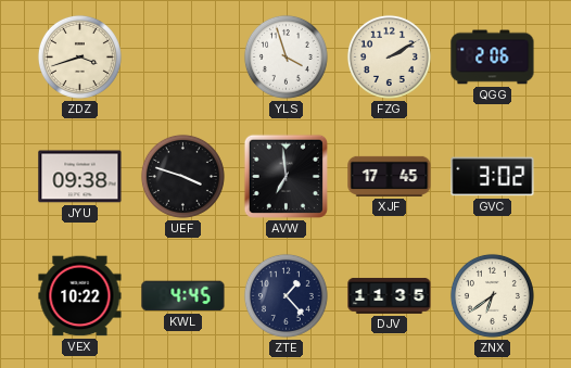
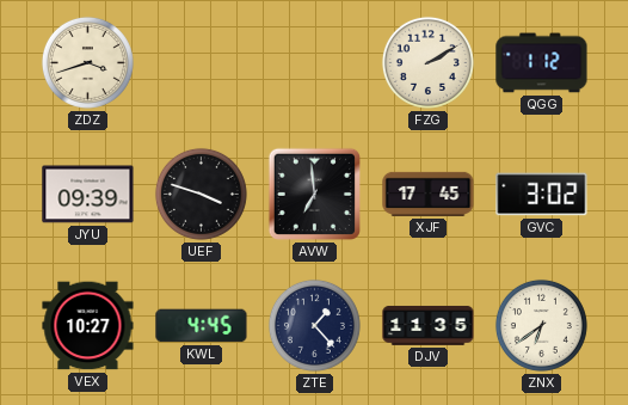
YLS: 3:57 -> none
QGG: 2:06 -> 1:12
JYU: 09:38 -> 09:39
VEX: 10:22 -> 10:27
